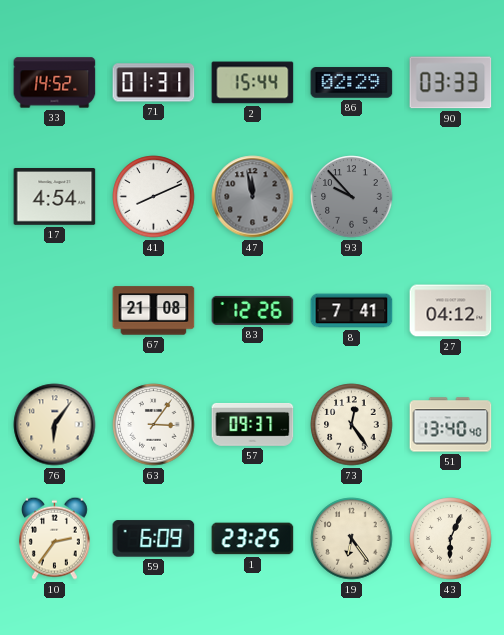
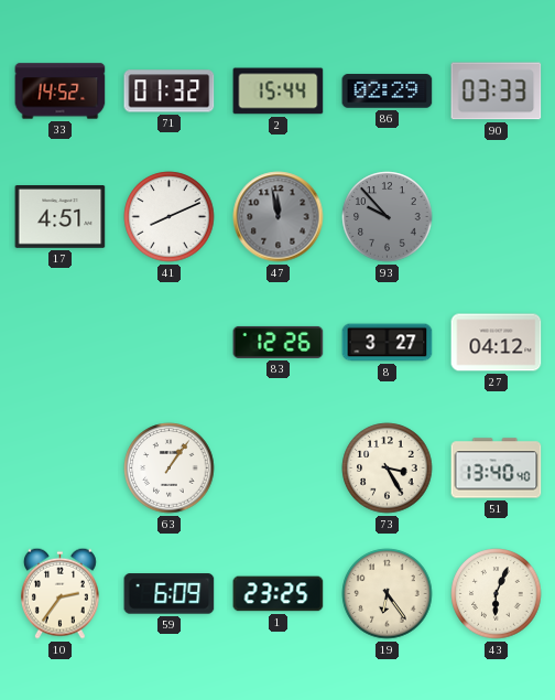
71: 01:31 -> 01:32
17: 4:54 -> 4:51
67: 21:08 -> none
8: 7:41 -> 3:27
76: 6:06 -> none
63: 3:06 -> 1:06
57: 09:37 -> none
73: 12:24 -> 3:25
